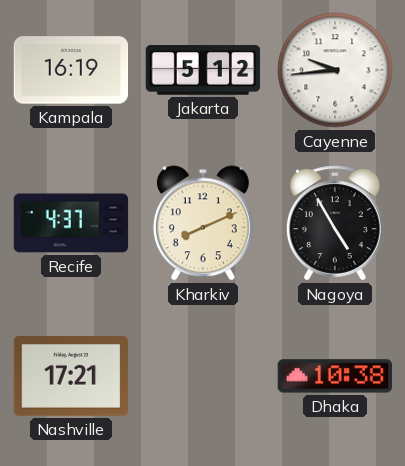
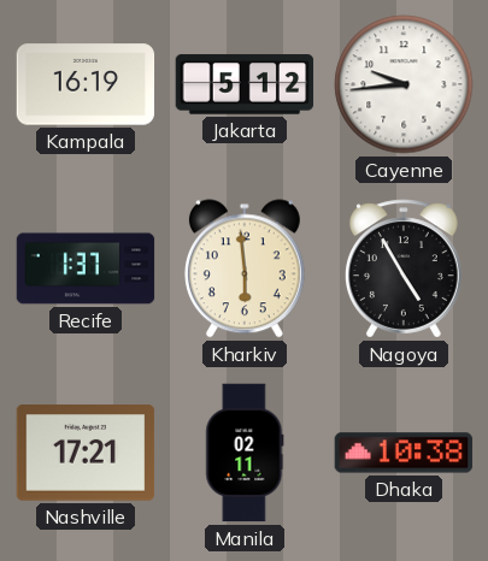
Recife: 4:37 -> 1:37
Kharkiv: 8:11 -> 5:59
Manila: none -> 02:11
